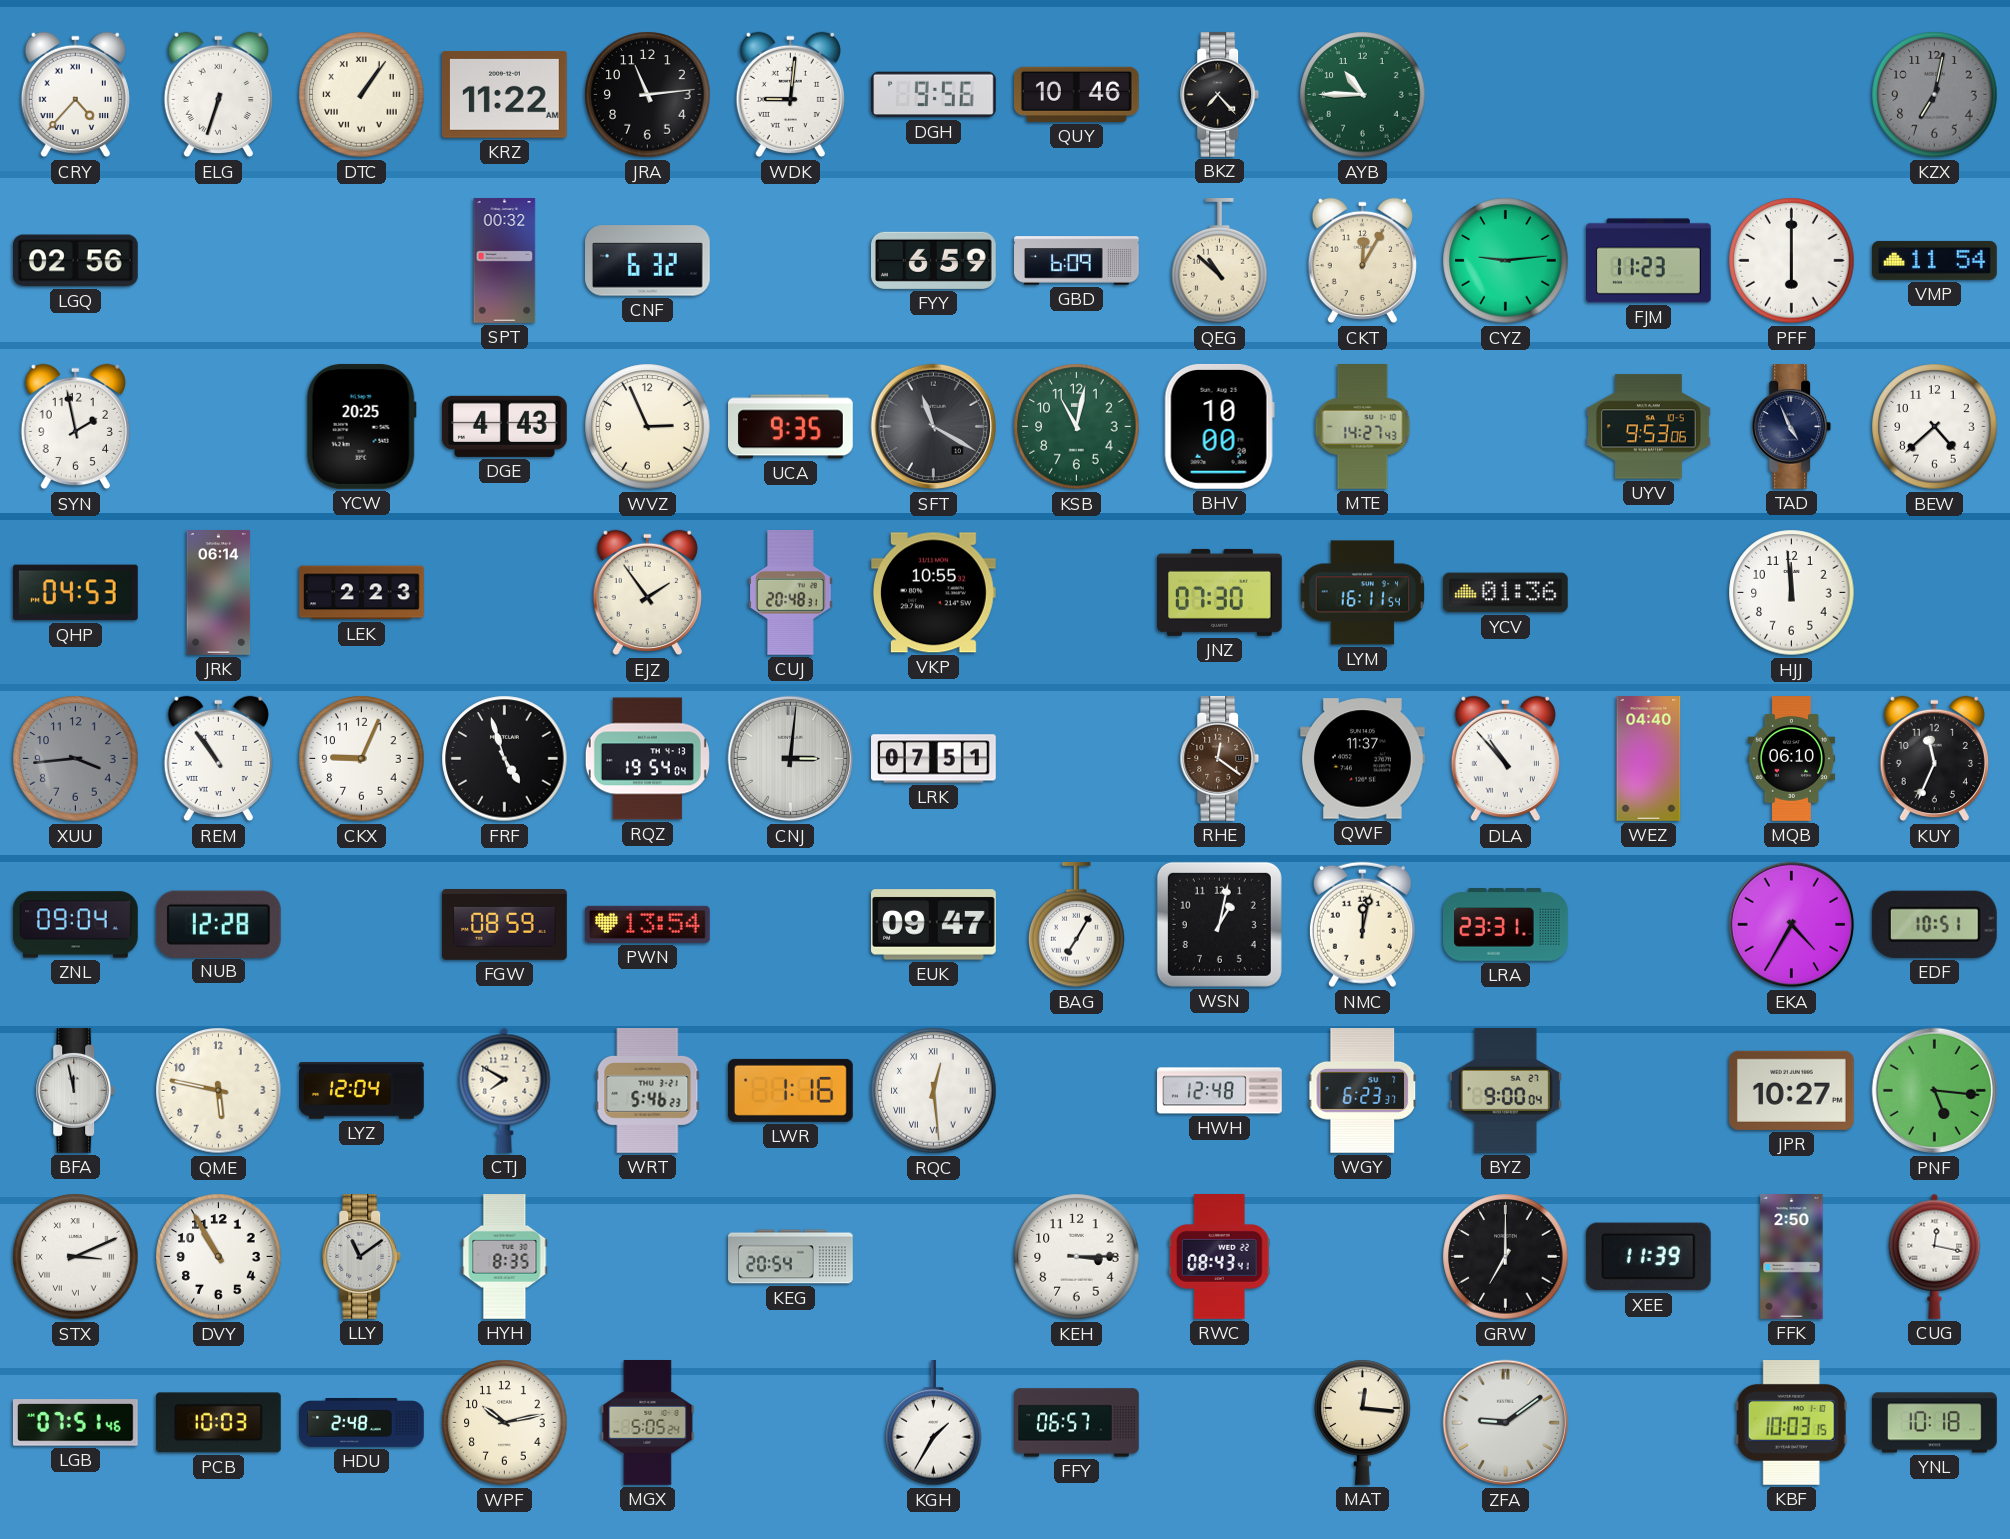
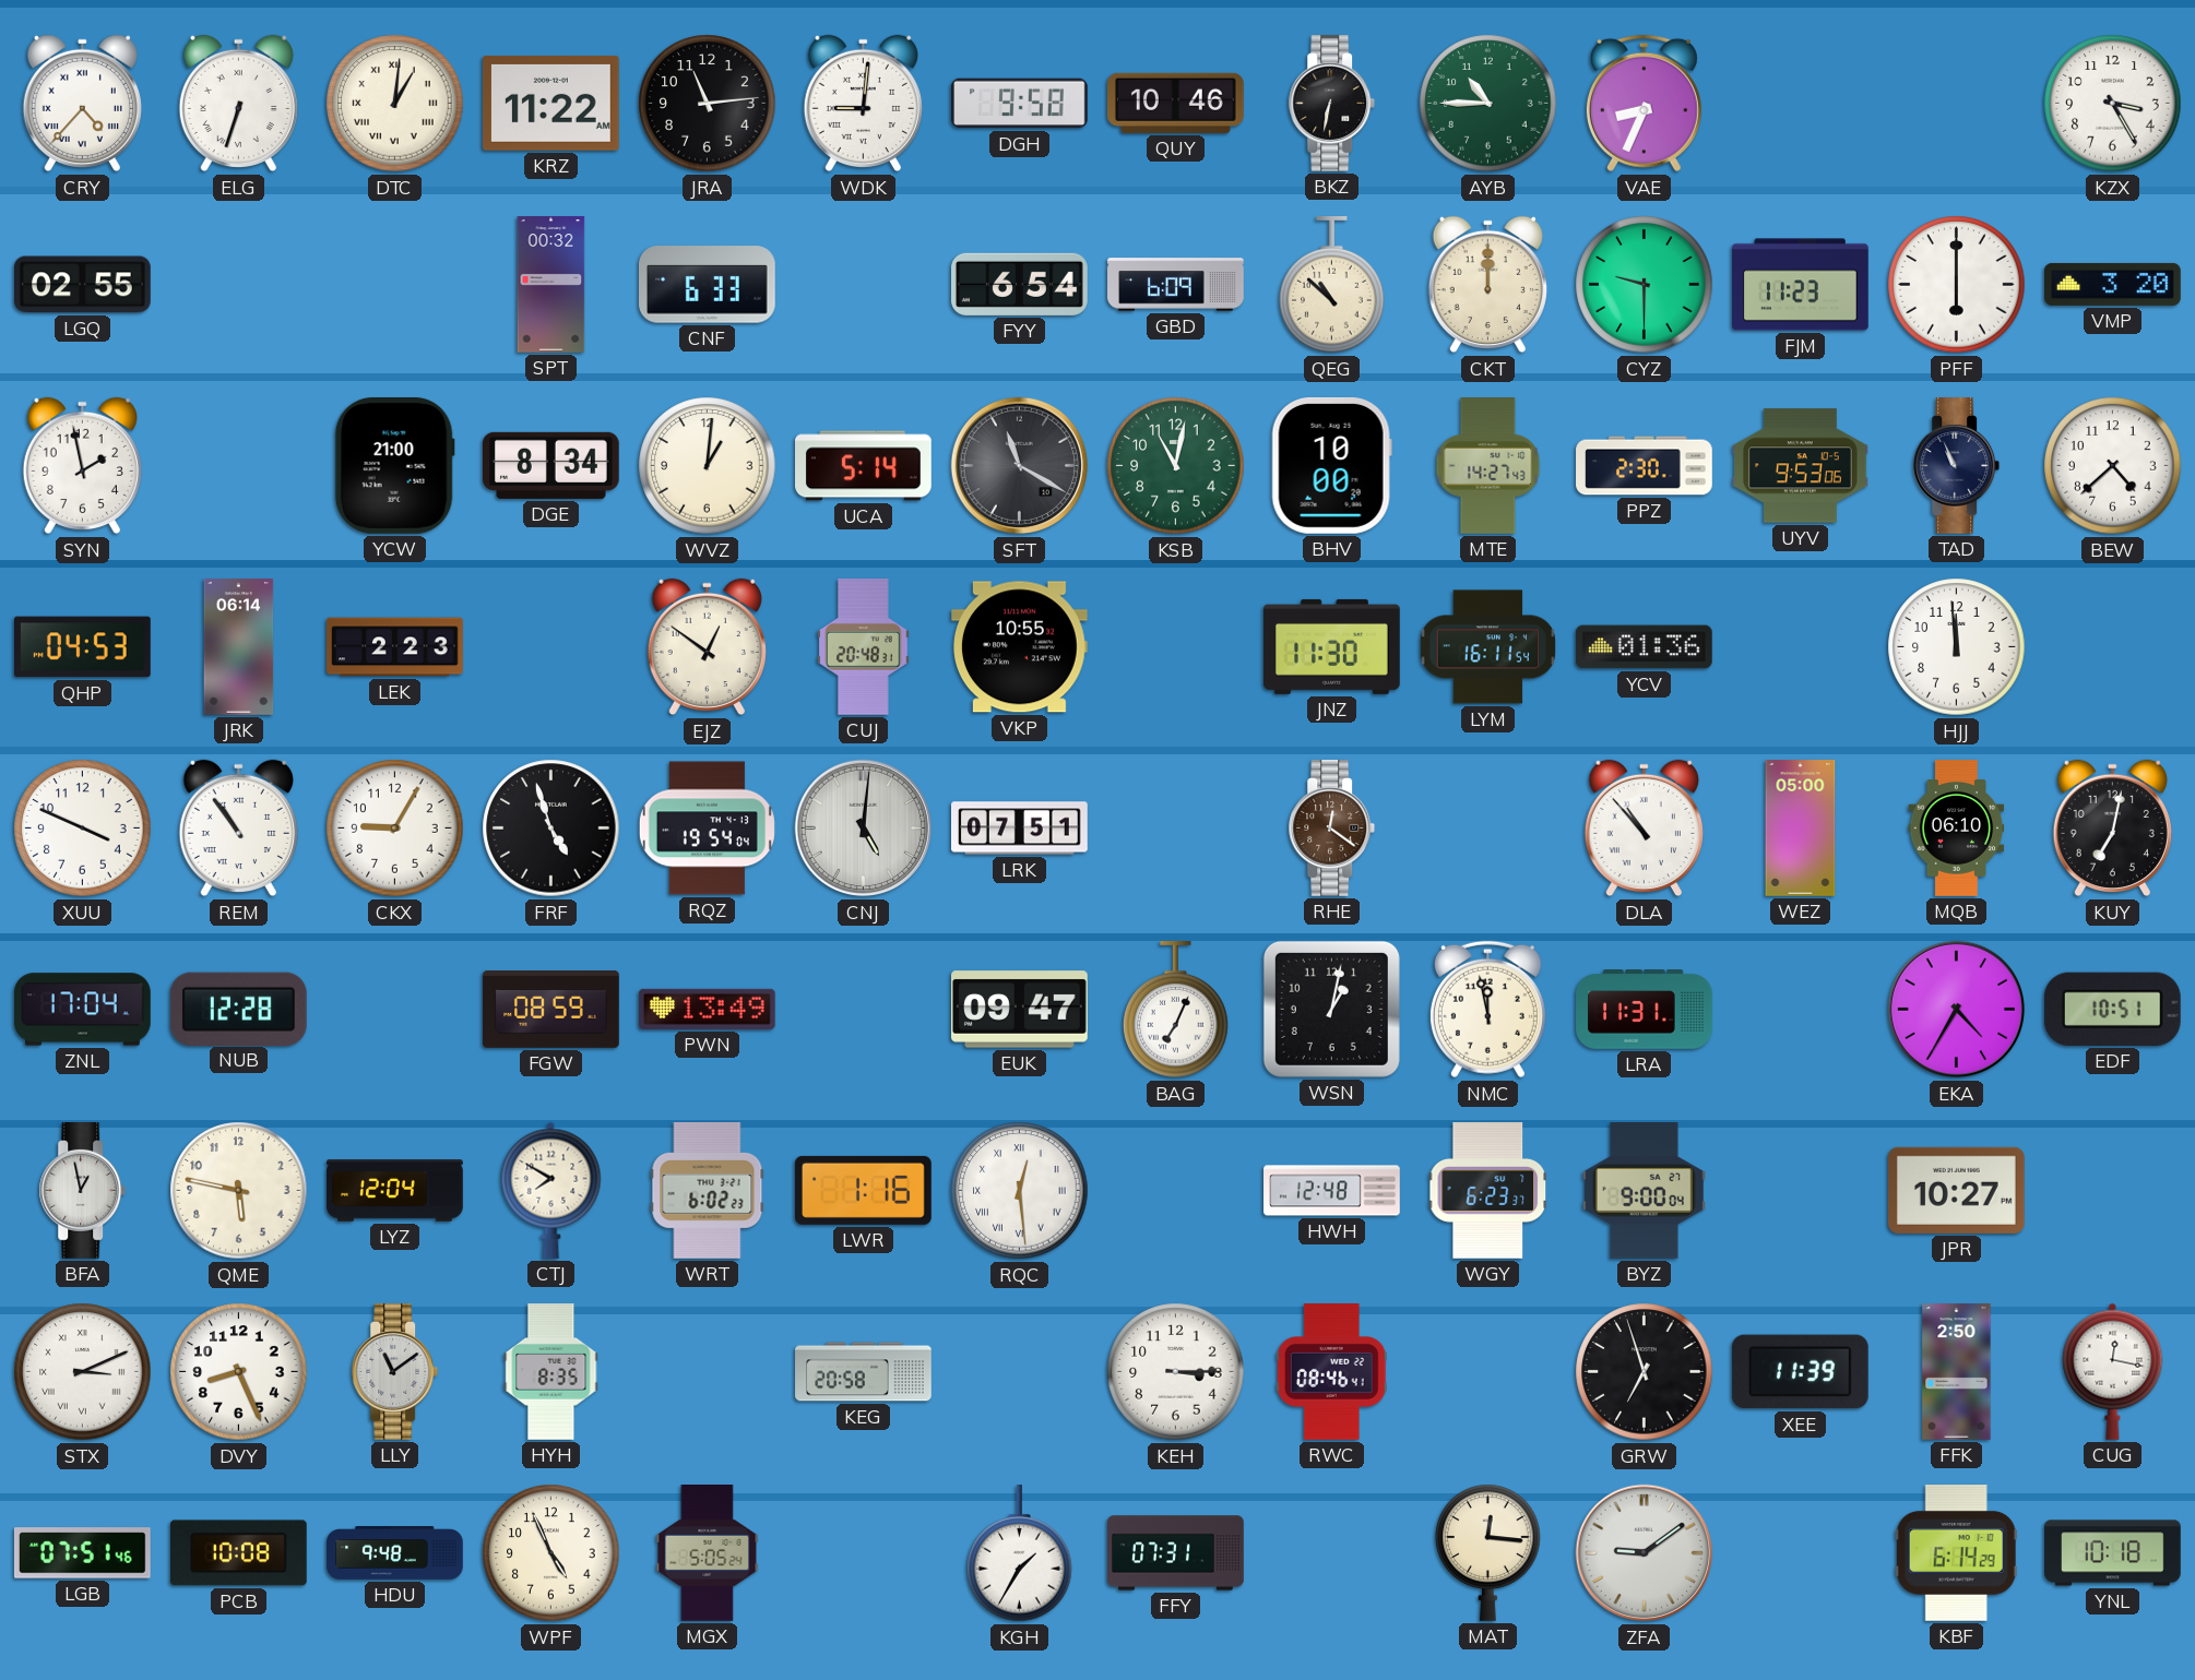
DTC: 1:06 -> 1:01
DGH: 9:56 -> 9:58
BKZ: 7:23 -> 6:32
VAE: none -> 8:34
KZX: 7:02 -> 3:25
KZX dial: grey -> white
LGQ: 02:56 -> 02:55
CNF: 6:32 -> 6:33
FYY: 6:59 -> 6:54
CKT: 12:05 -> 12:00
CYZ: 9:14 -> 9:30
VMP: 11:54 -> 3:20
YCW: 20:25 -> 21:00
DGE: 4:43 -> 8:34
WVZ: 2:56 -> 1:01
UCA: 9:35 -> 5:14
PPZ: none -> 2:30
TAD: 4:56 -> 10:56
EJZ: 1:54 -> 12:51
JNZ: 07:30 -> 11:30
XUU: 3:44 -> 3:49
XUU dial: grey -> white
CKX: 9:04 -> 9:05
CNJ: 3:01 -> 5:01
QWF: 11:37 -> none
WEZ: 04:40 -> 05:00
KUY: 11:34 -> 7:02
ZNL: 09:04 -> 17:04
PWN: 13:54 -> 13:49
BAG: 7:05 -> 7:04
NMC: 12:02 -> 11:58
LRA: 23:31 -> 11:31
BFA: 11:58 -> 12:58
WRT: 5:46 -> 6:02
PNF: 5:16 -> none
DVY: 10:55 -> 8:26
KEG: 20:54 -> 20:58
RWC: 08:43 -> 08:46
GRW: 7:00 -> 6:57
PCB: 10:03 -> 10:08
HDU: 2:48 -> 9:48
WPF: 10:13 -> 4:56
FFY: 06:57 -> 07:31
KBF: 10:03 -> 6:14
